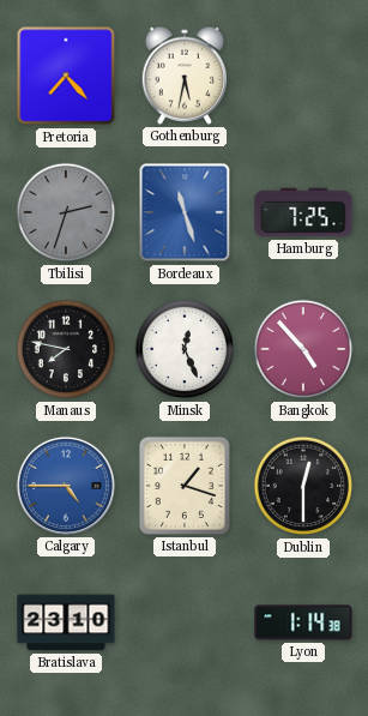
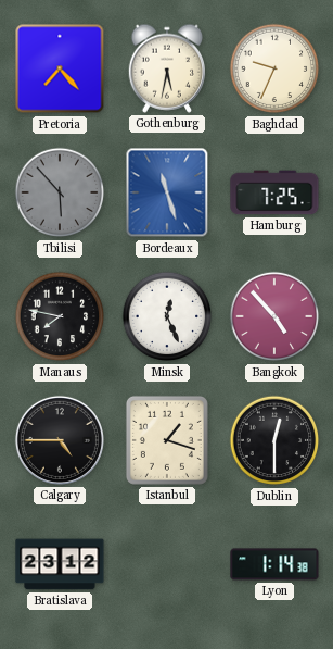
Baghdad: none -> 9:34
Tbilisi: 2:33 -> 5:53
Calgary dial: blue -> black
Bratislava: 23:10 -> 23:12
